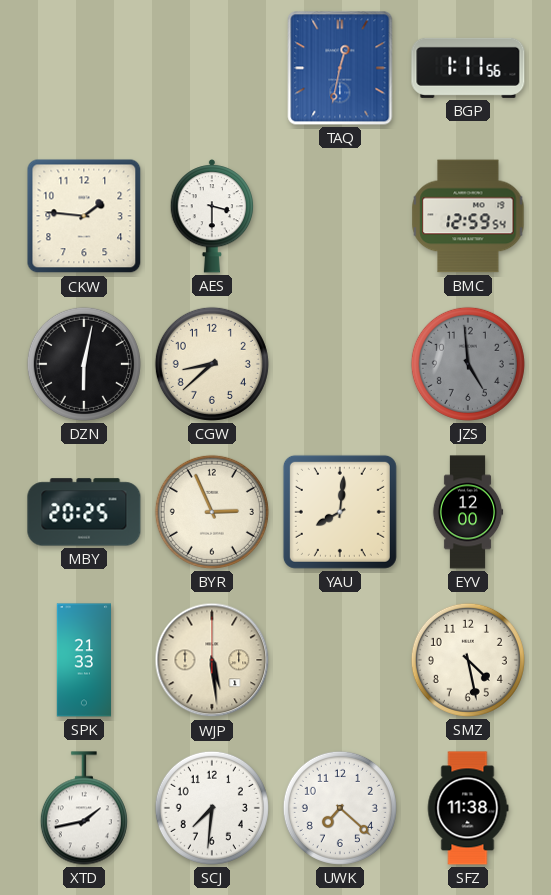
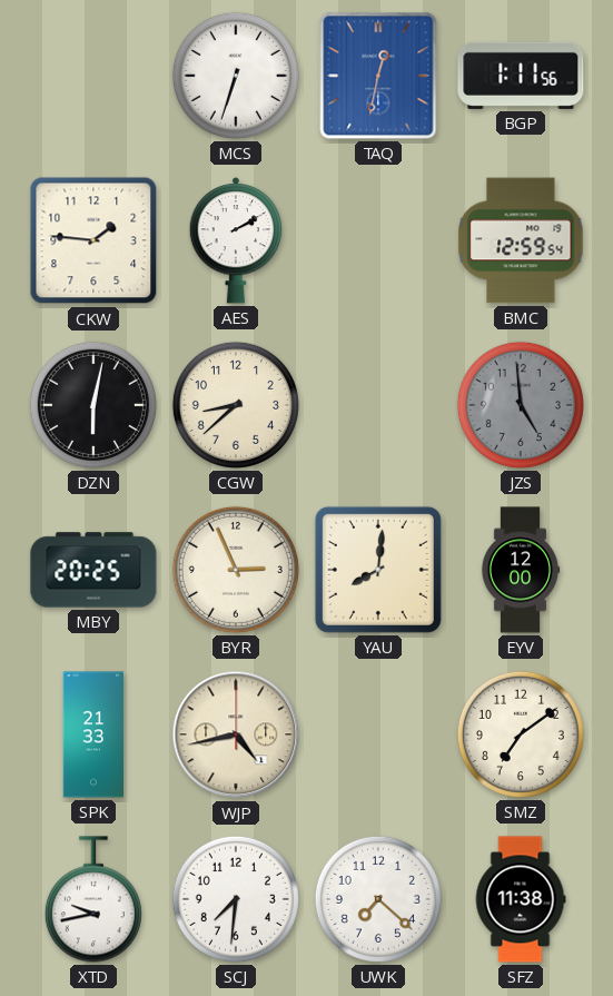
MCS: none -> 6:33
AES: 3:30 -> 2:10
WJP: 5:29 -> 4:43
SMZ: 4:28 -> 7:09
XTD: 1:43 -> 9:43
